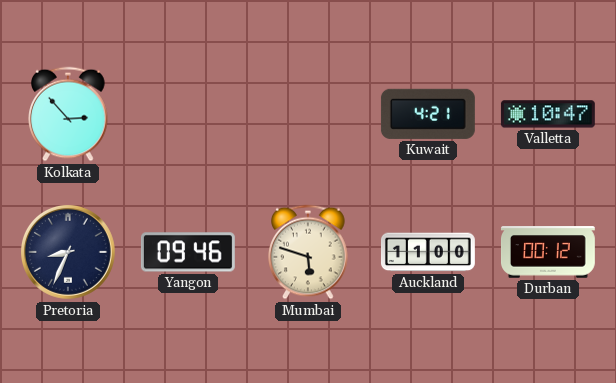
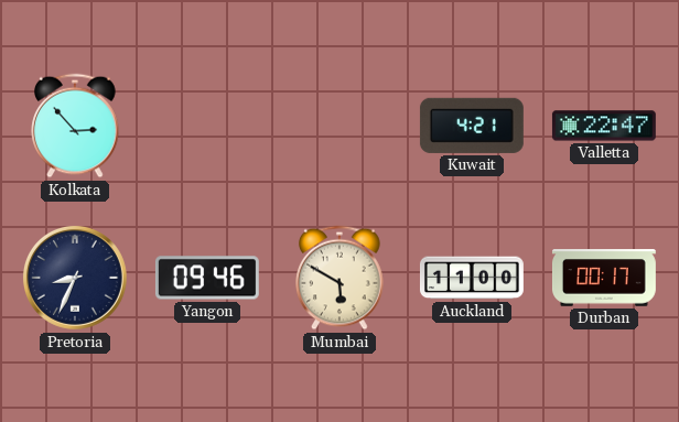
Valletta: 10:47 -> 22:47
Mumbai: 5:48 -> 5:50
Durban: 00:12 -> 00:17
